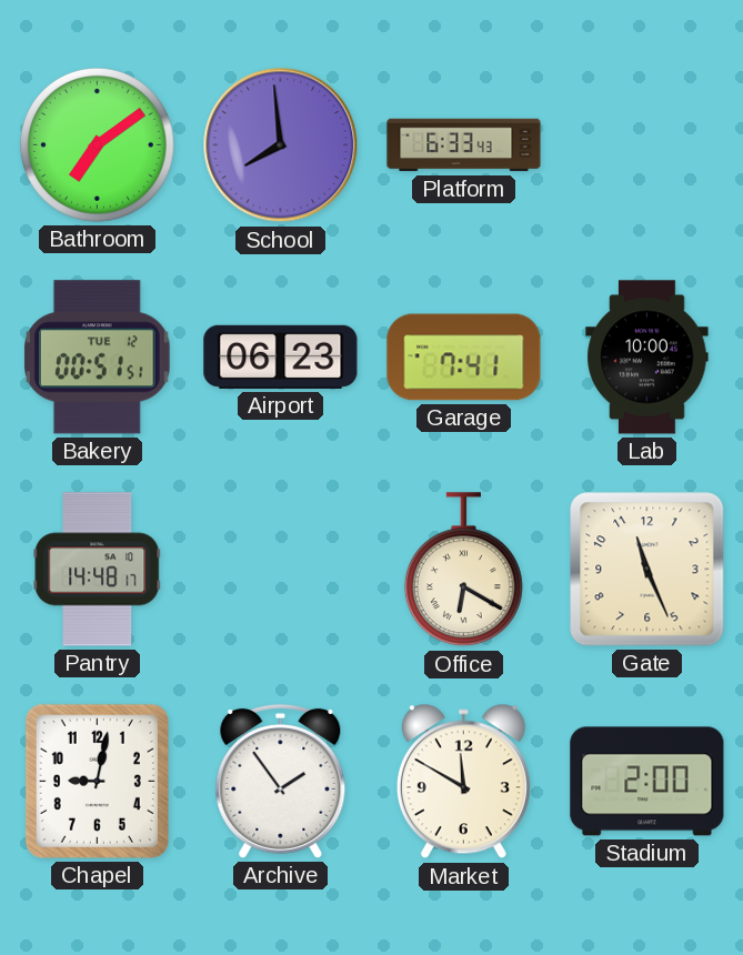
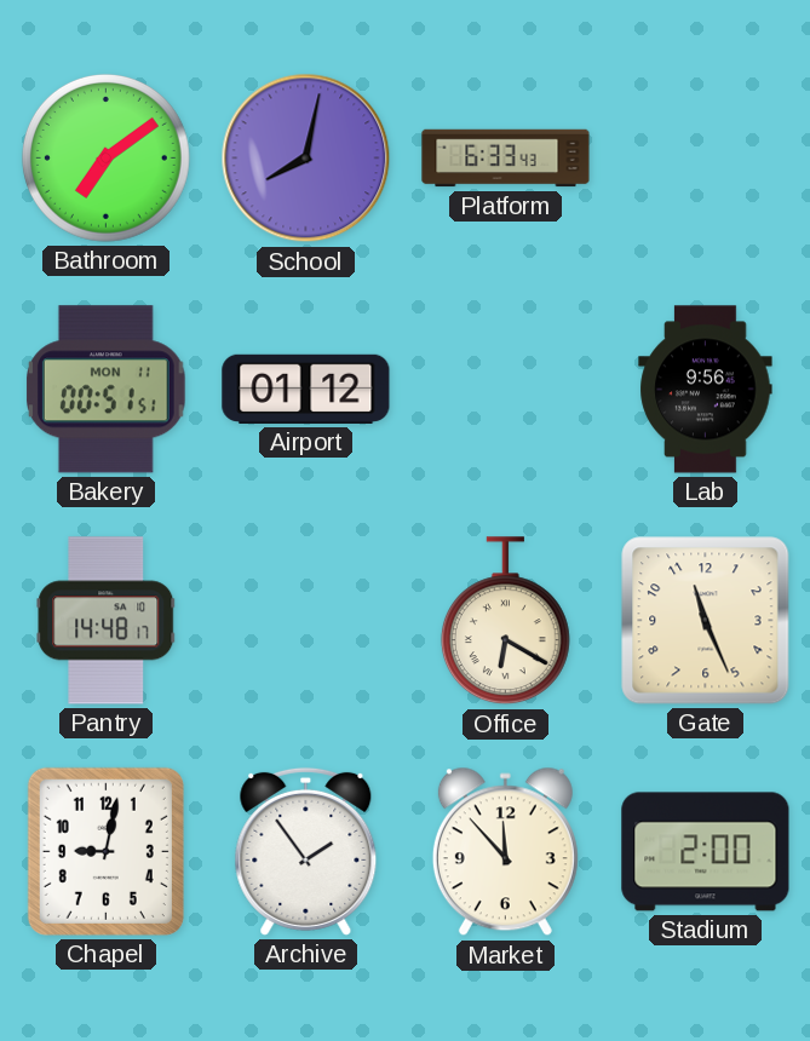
School: 7:59 -> 8:02
Bakery date: TUE 12 -> MON 11
Airport: 06:23 -> 01:12
Garage: 7:41 -> none
Lab: 10:00 -> 9:56
Market: 11:50 -> 11:53
